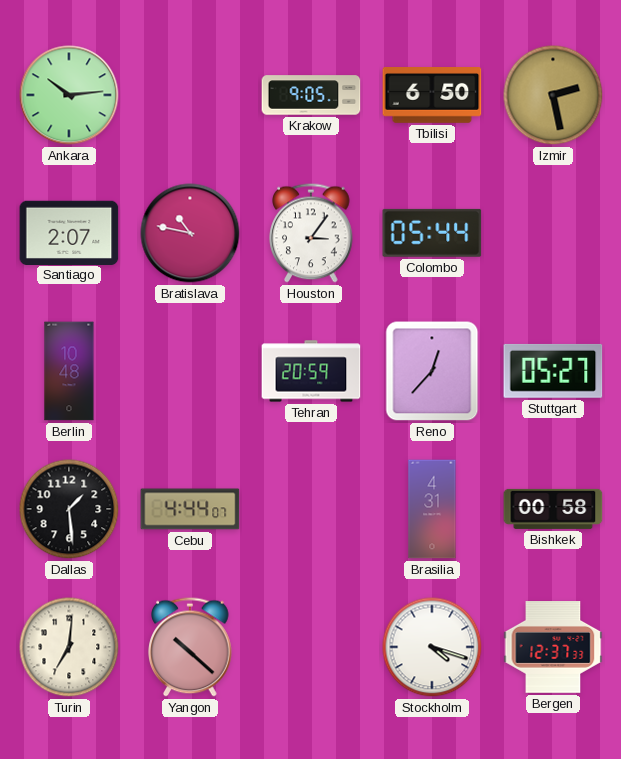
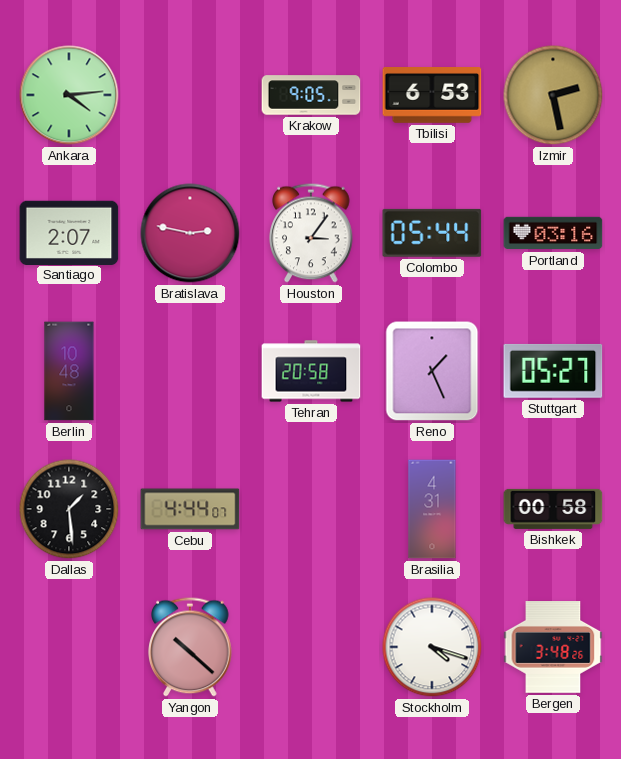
Ankara: 10:14 -> 4:14
Tbilisi: 6:50 -> 6:53
Bratislava: 10:47 -> 2:47
Portland: none -> 03:16
Tehran: 20:59 -> 20:58
Reno: 12:37 -> 1:26
Turin: 7:01 -> none
Bergen: 12:37 -> 3:48
